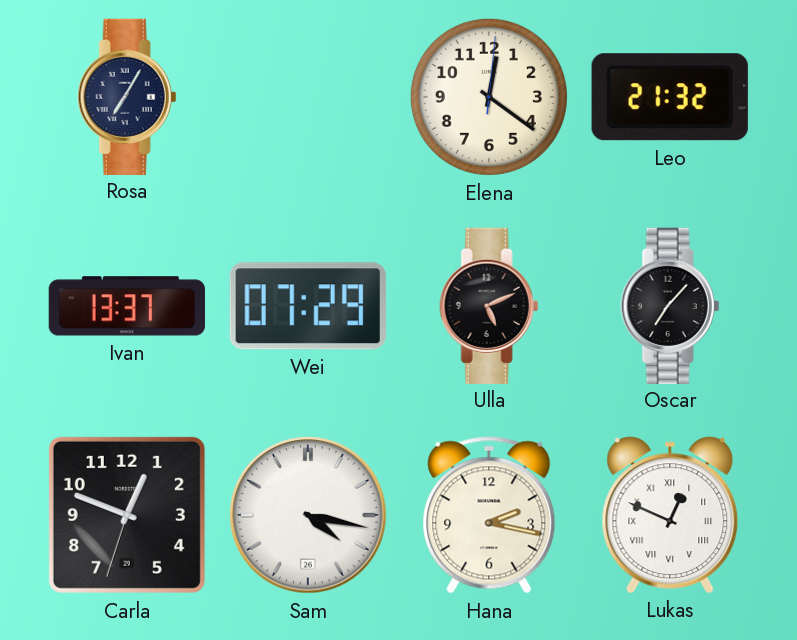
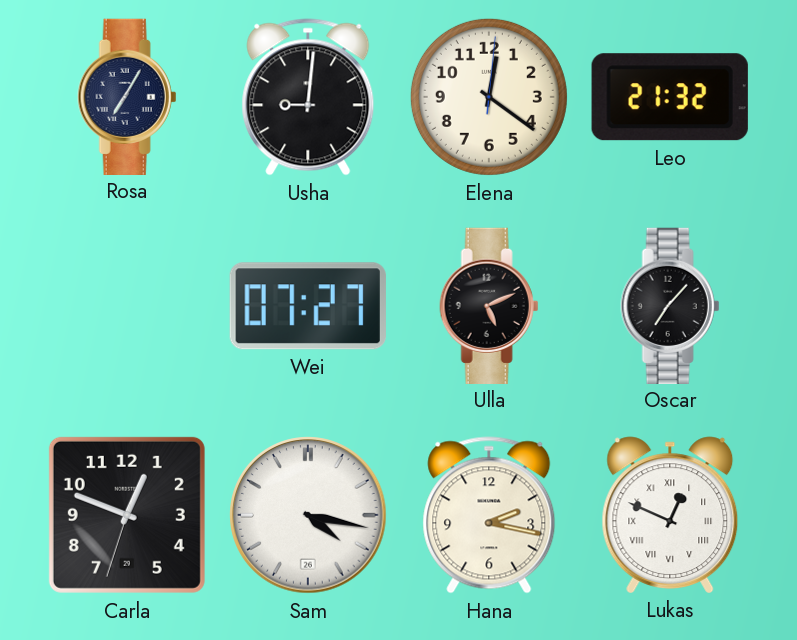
Usha: none -> 9:01
Ivan: 13:37 -> none
Wei: 07:29 -> 07:27
